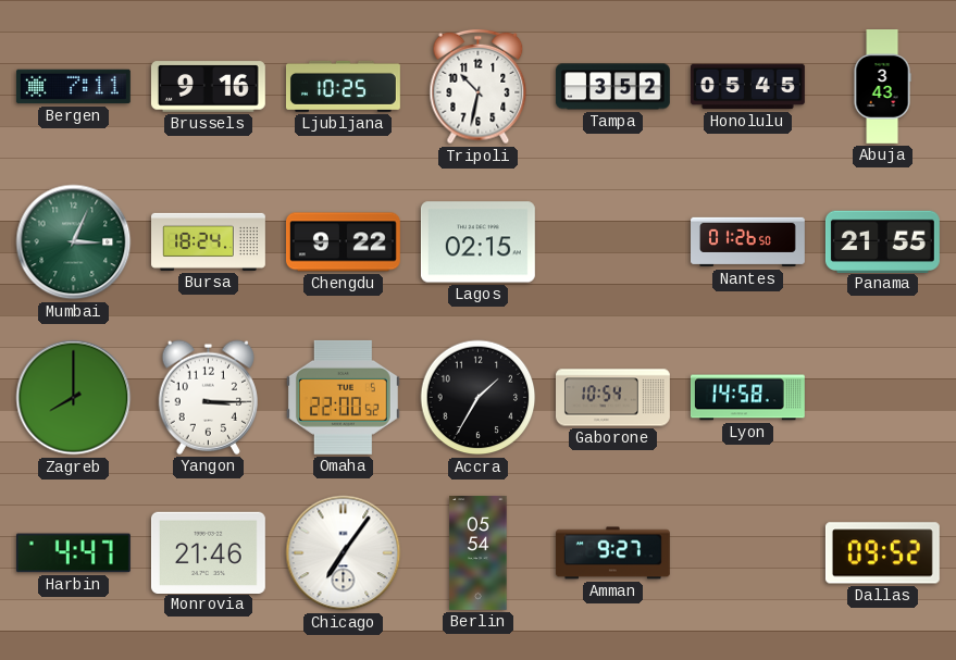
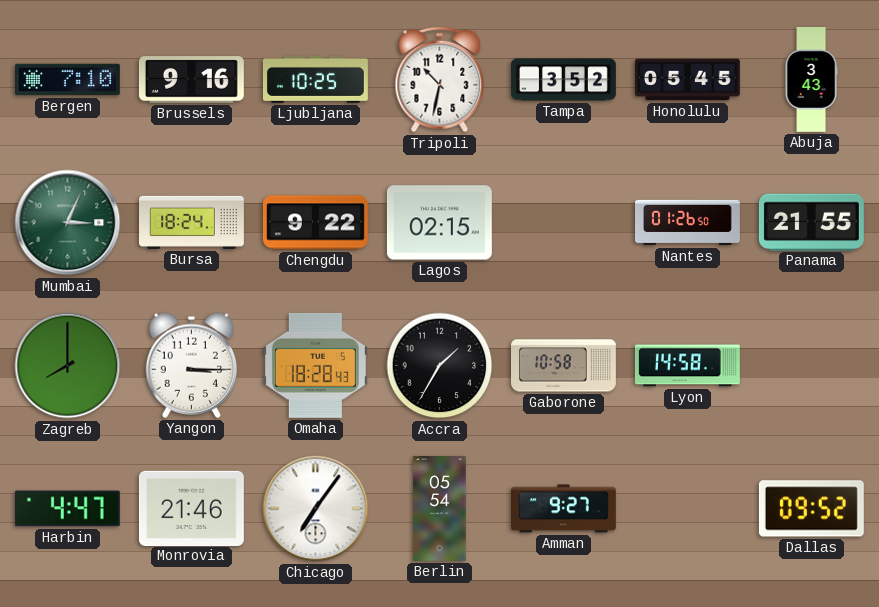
Bergen: 7:11 -> 7:10
Omaha: 22:00 -> 18:28
Gaborone: 10:54 -> 10:58
